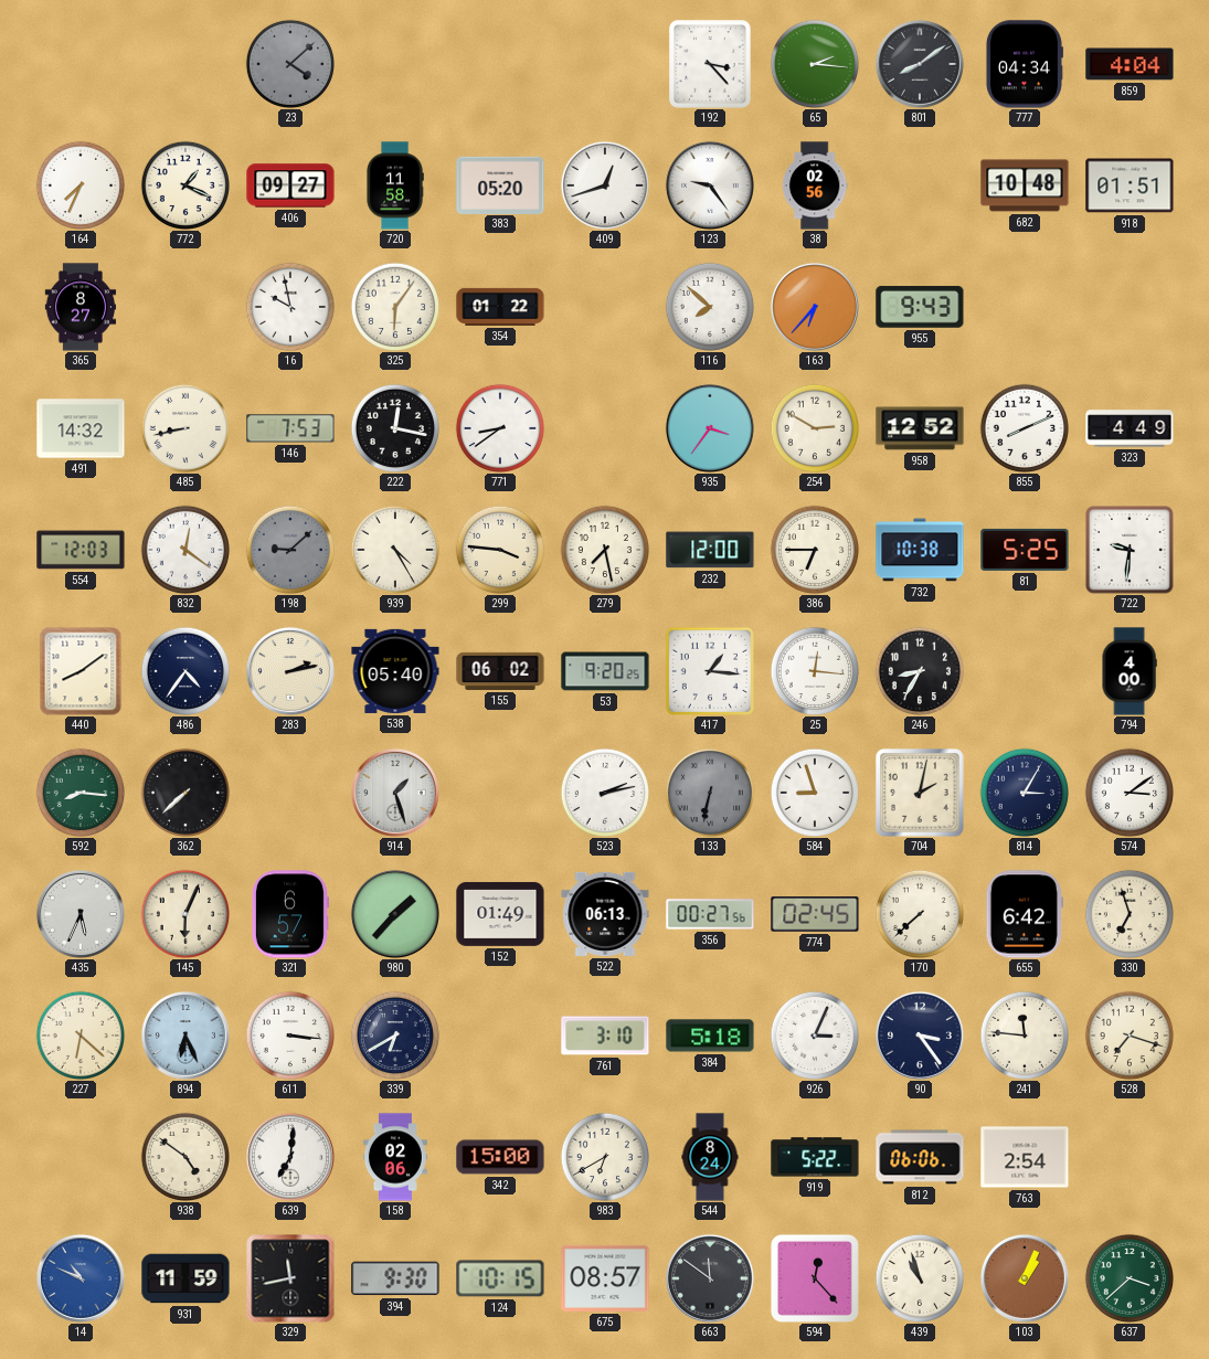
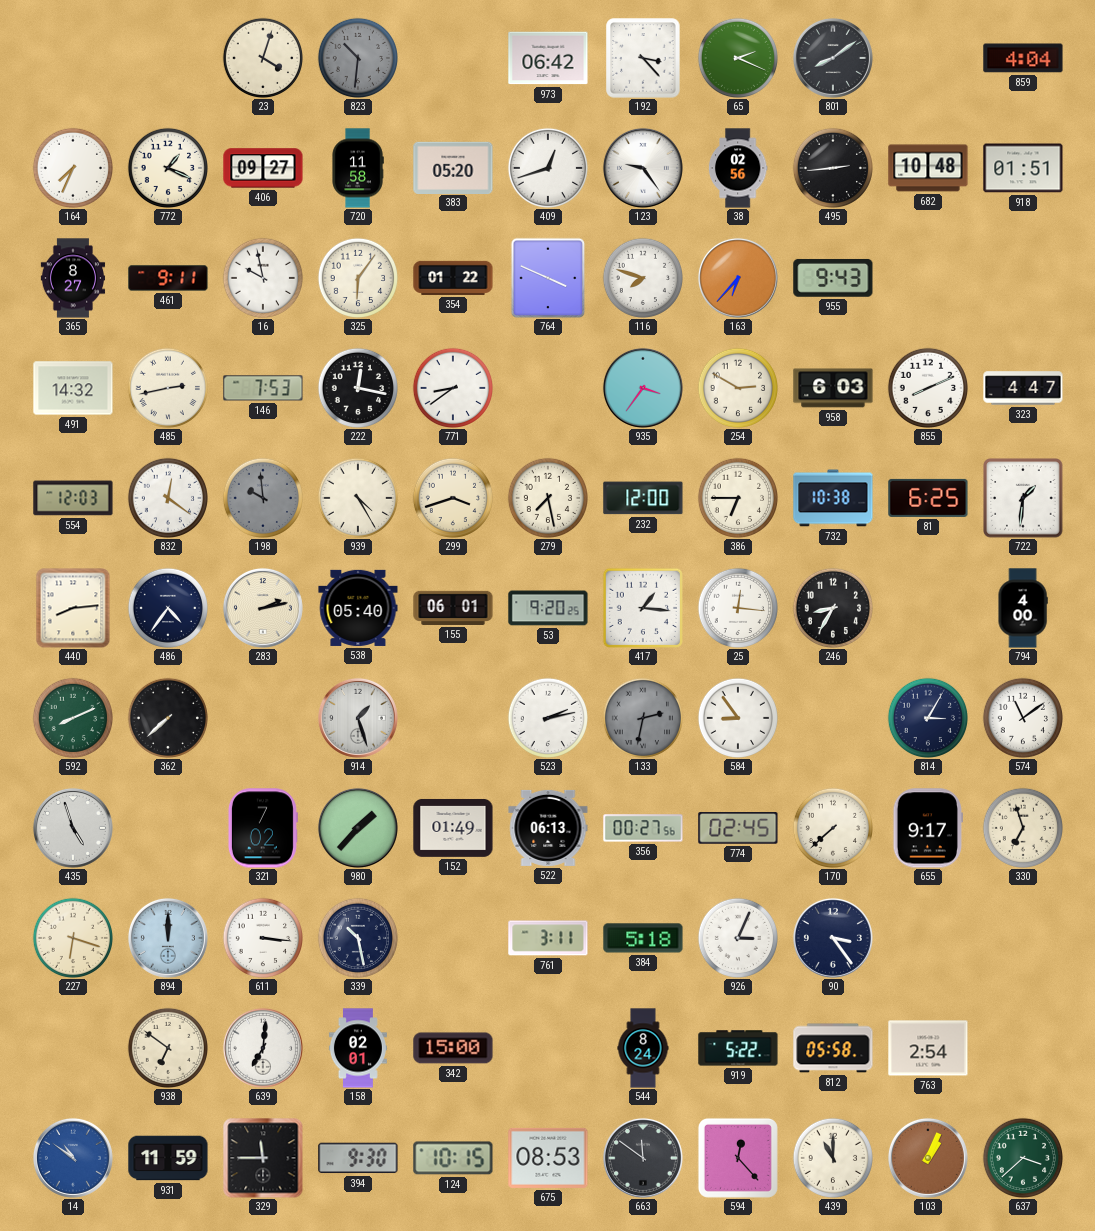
23: 4:08 -> 4:03
23 dial: grey -> cream
823: none -> 10:31
973: none -> 06:42
65: 2:16 -> 2:19
777: 04:34 -> none
495: none -> 2:44
461: none -> 9:11
764: none -> 3:49
116: 7:52 -> 7:48
485: 8:43 -> 2:43
958: 12:52 -> 6:03
323: 4:49 -> 4:47
198: 9:08 -> 9:59
299: 3:46 -> 3:42
81: 5:25 -> 6:25
722: 9:31 -> 1:31
440: 8:09 -> 8:14
155: 06:02 -> 06:01
592: 8:16 -> 8:11
133: 6:32 -> 2:32
584: 8:57 -> 8:54
704: 2:02 -> none
574: 3:09 -> 11:09
435: 5:34 -> 4:57
145: 6:04 -> none
321: 6:57 -> 7:02
655: 6:42 -> 9:17
227: 6:22 -> 6:18
894: 6:26 -> 12:00
339: 6:40 -> 10:28
761: 3:10 -> 3:11
241: 11:46 -> none
528: 7:18 -> none
938: 4:51 -> 6:51
158: 02:06 -> 02:01
983: 6:40 -> none
812: 06:06 -> 05:58
14: 10:49 -> 10:51
329: 11:43 -> 11:45
675: 08:57 -> 08:53
439: 10:57 -> 11:00
